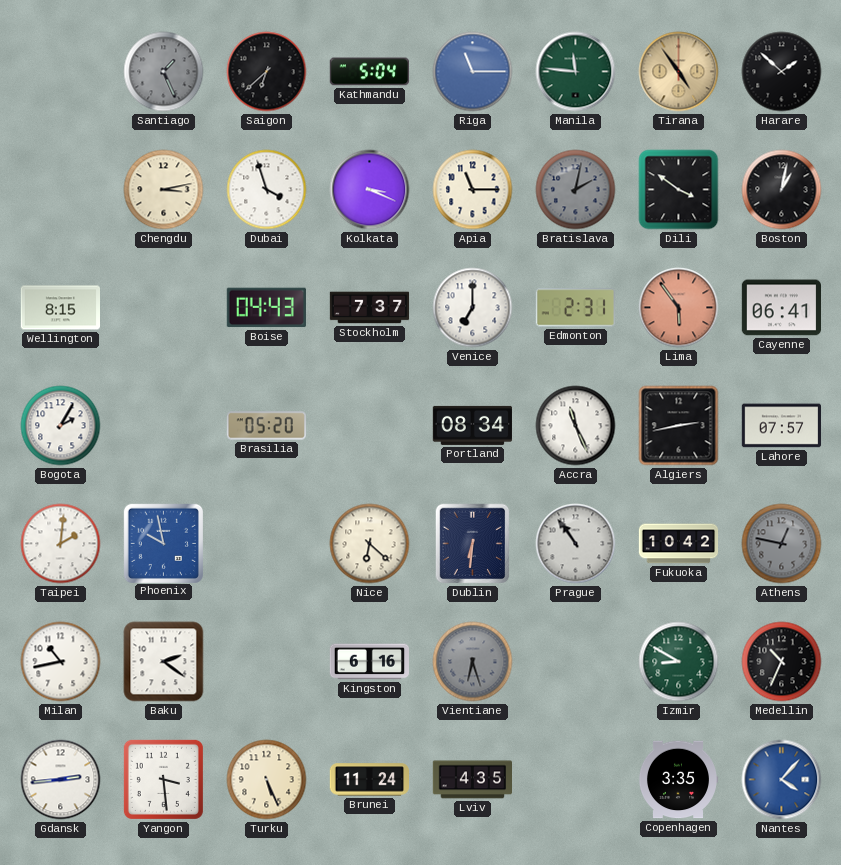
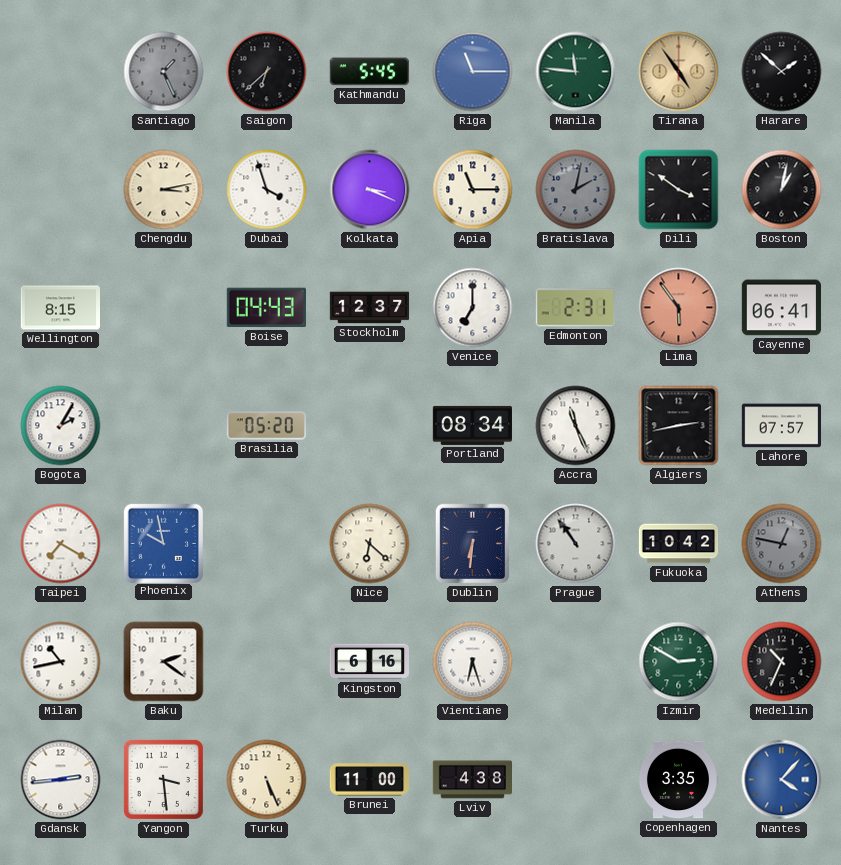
Kathmandu: 5:04 -> 5:45
Stockholm: 7:37 -> 12:37
Taipei: 2:01 -> 7:20
Vientiane dial: grey -> white
Izmir: 8:50 -> 2:50
Brunei: 11:24 -> 11:00
Lviv: 4:35 -> 4:38
